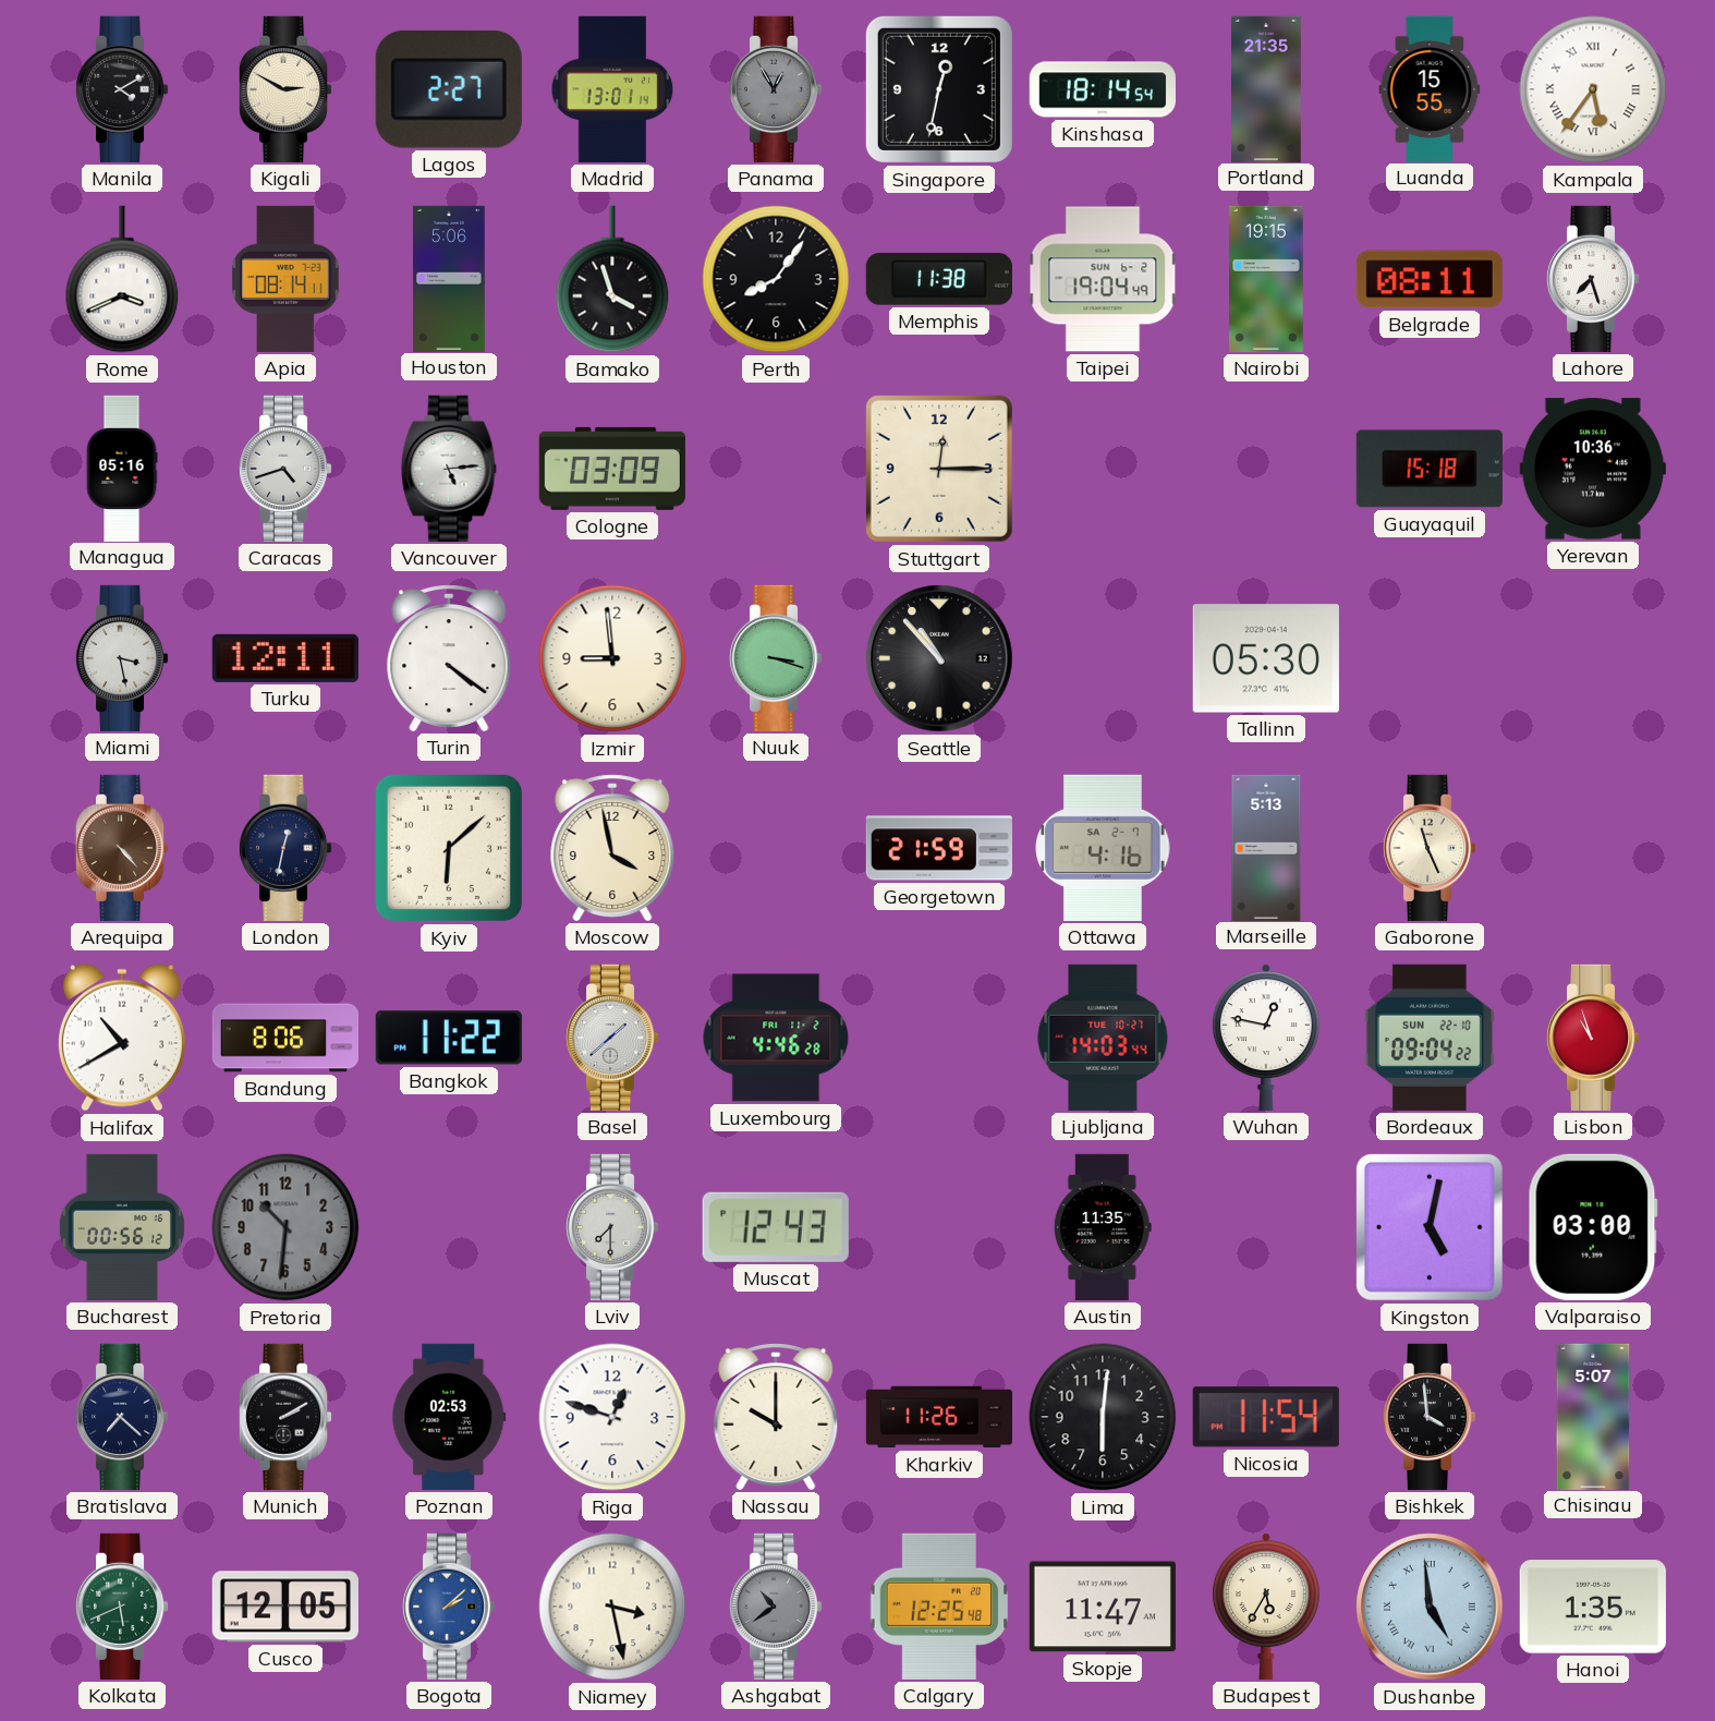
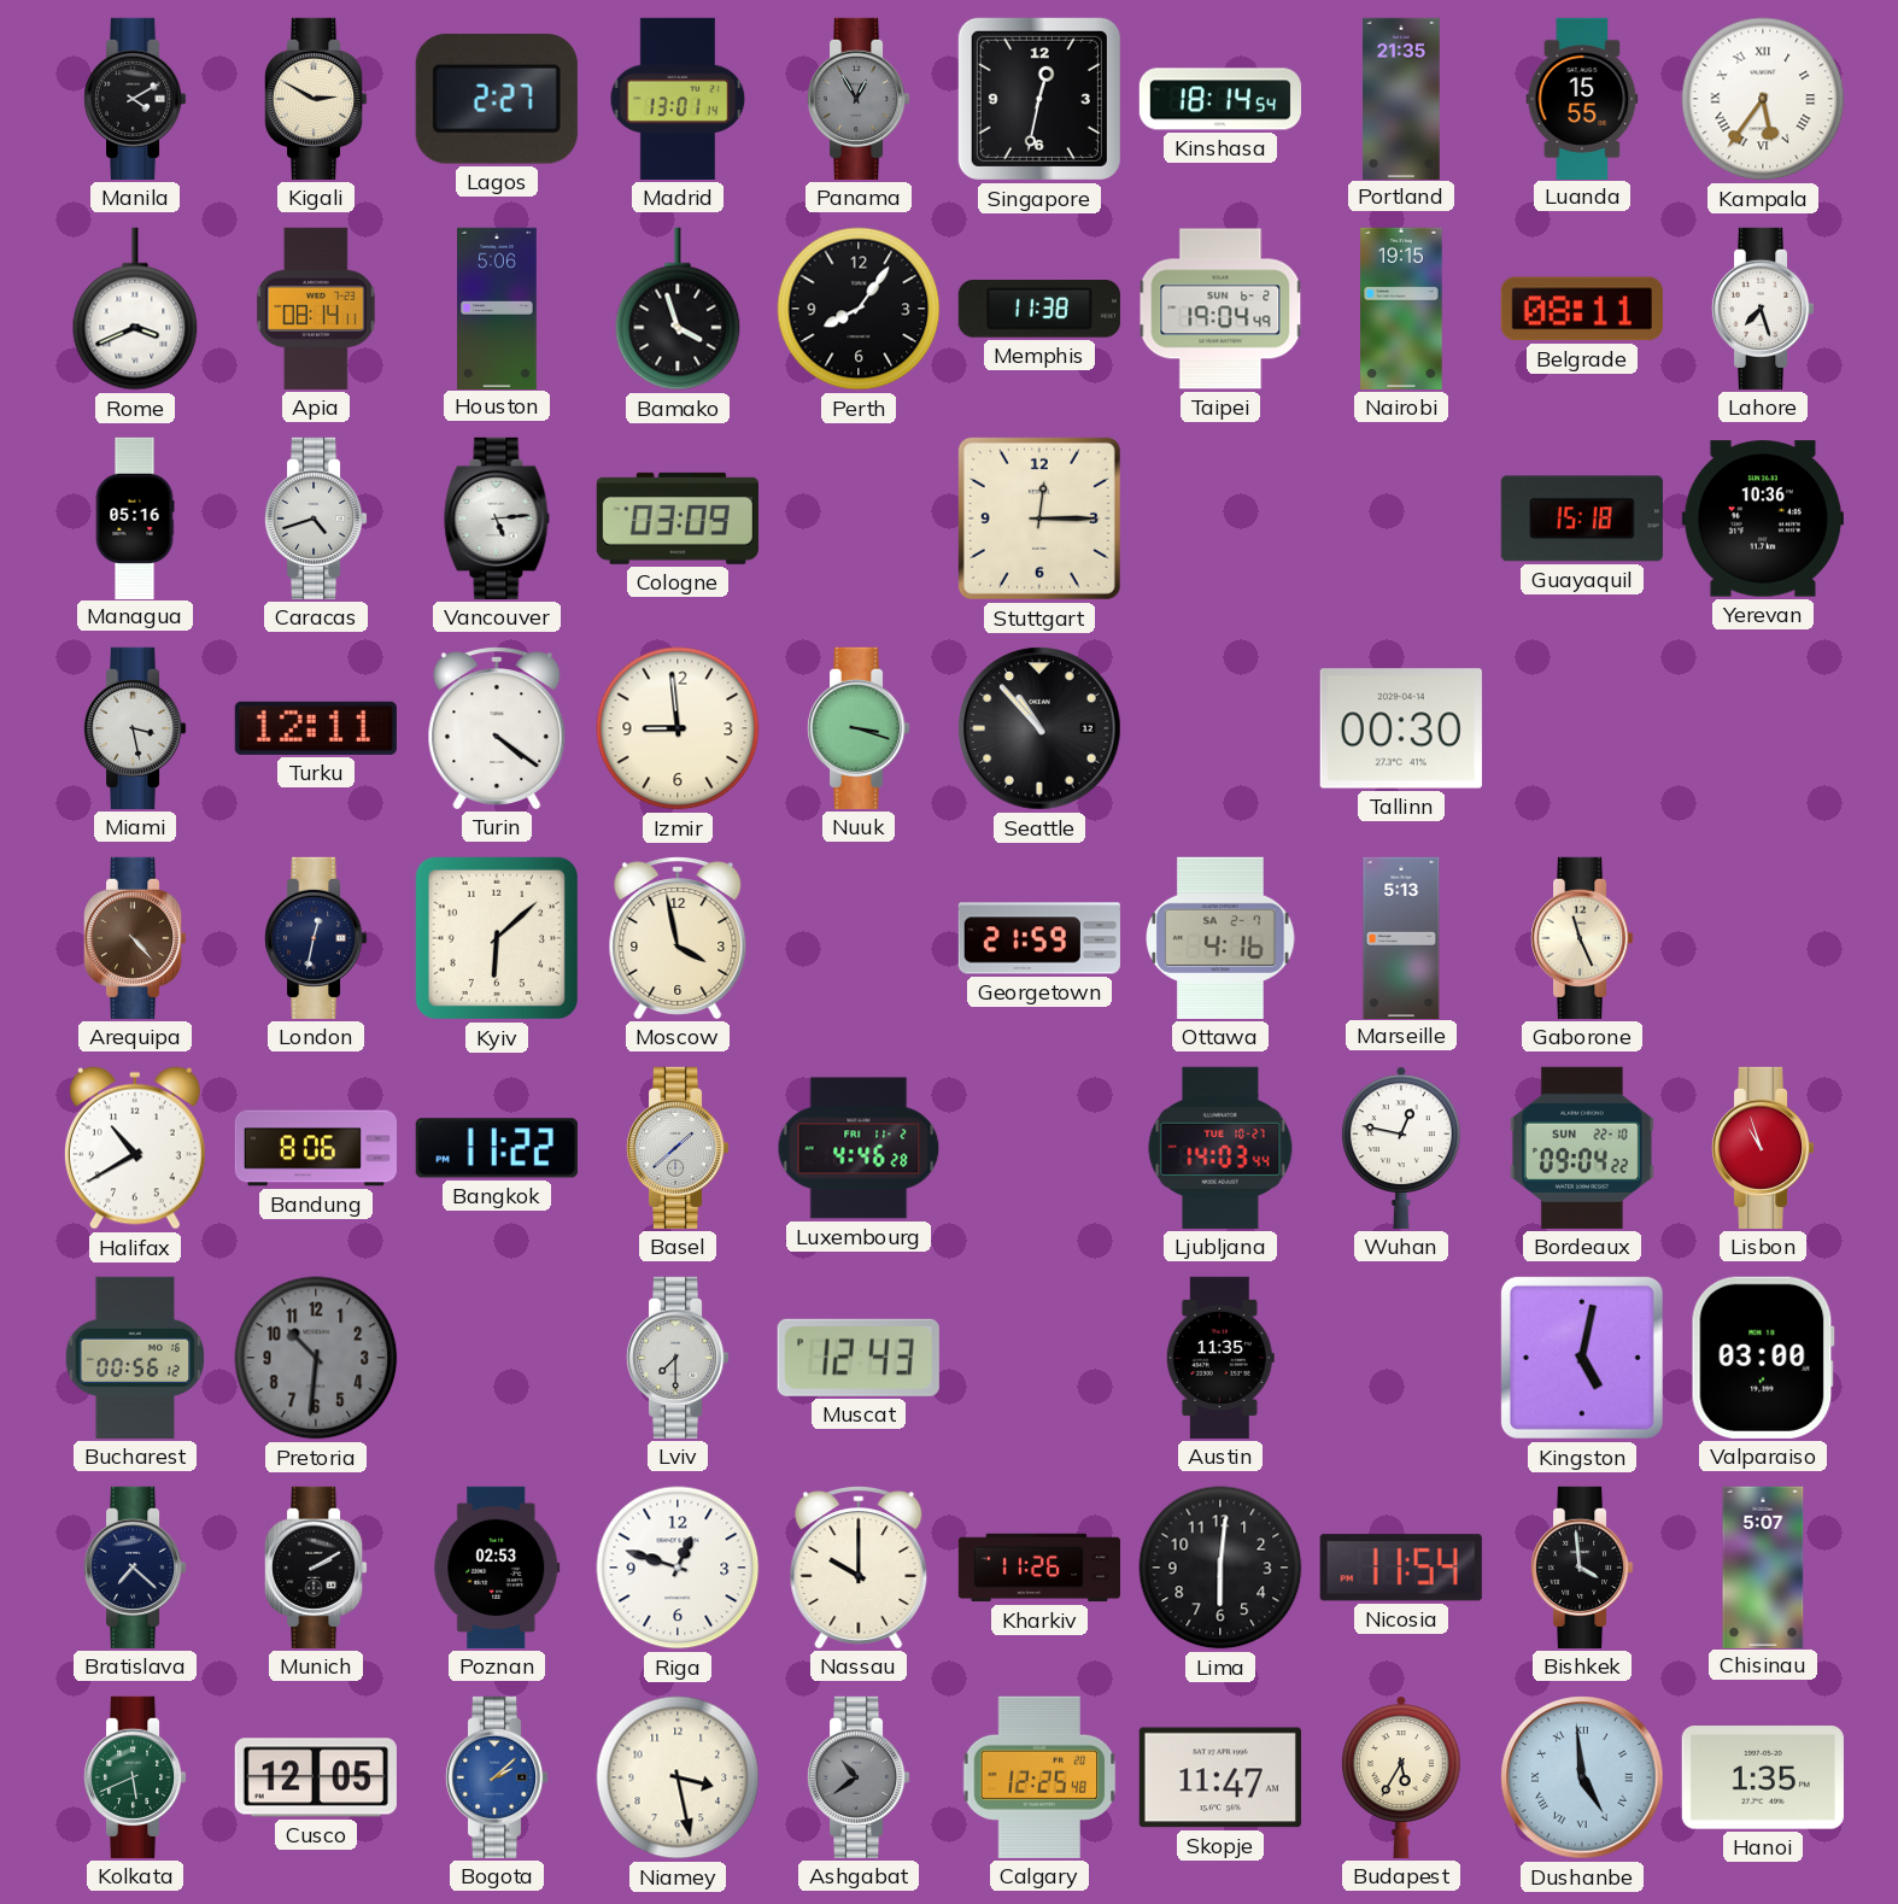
Tallinn: 05:30 -> 00:30
